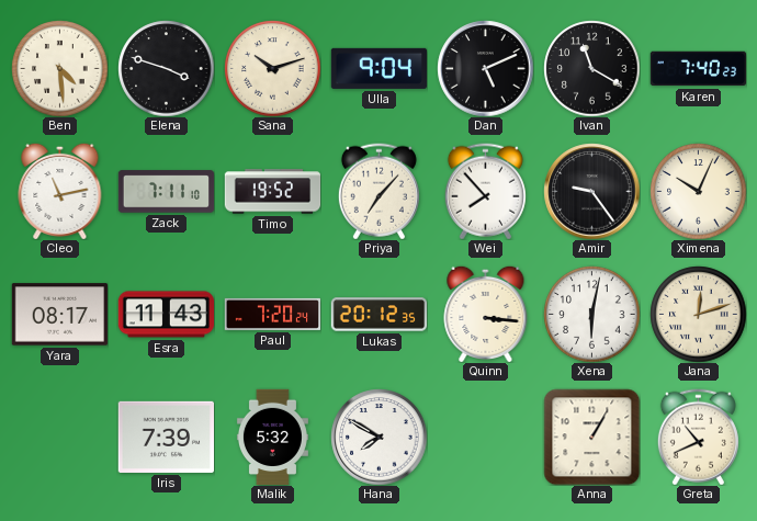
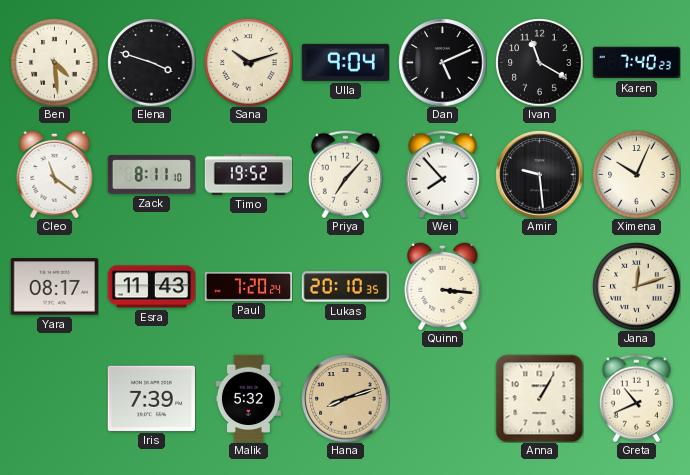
Cleo: 11:13 -> 11:21
Zack: 7:11 -> 8:11
Amir: 9:24 -> 9:29
Lukas: 20:12 -> 20:10
Xena: 6:02 -> none
Hana: 7:50 -> 8:12
Hana dial: white -> champagne
